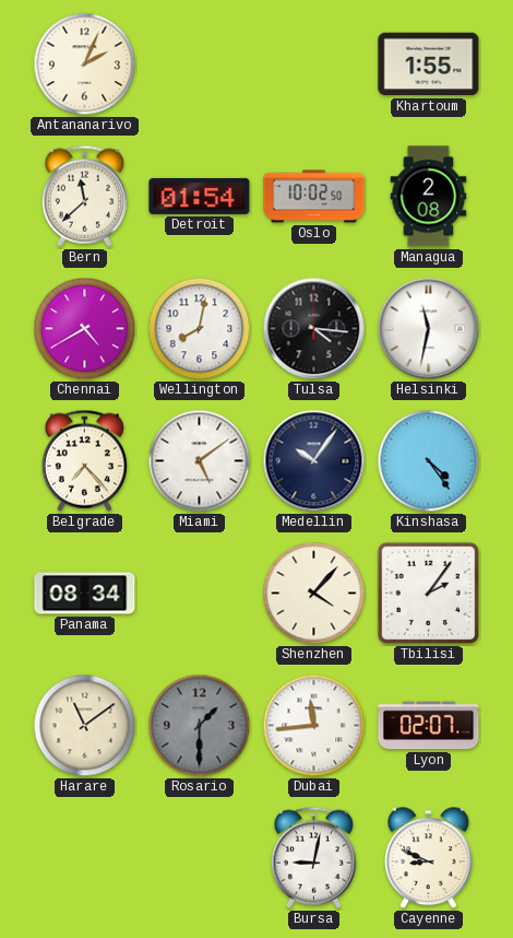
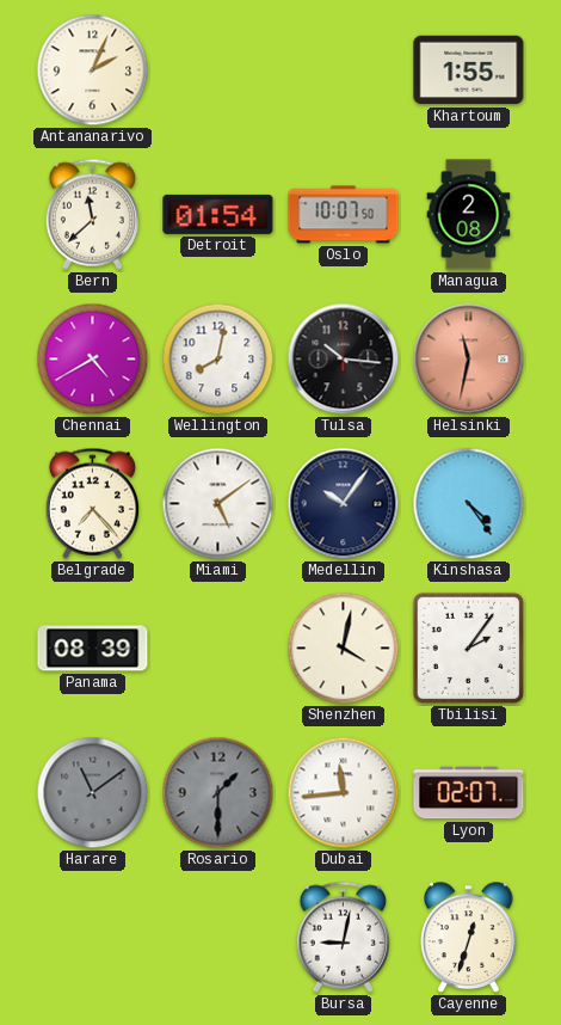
Oslo: 10:02 -> 10:07
Tulsa: 4:16 -> 10:16
Helsinki dial: white -> salmon
Panama: 08:34 -> 08:39
Shenzhen: 4:07 -> 4:02
Harare dial: cream -> grey
Cayenne: 8:49 -> 12:33
